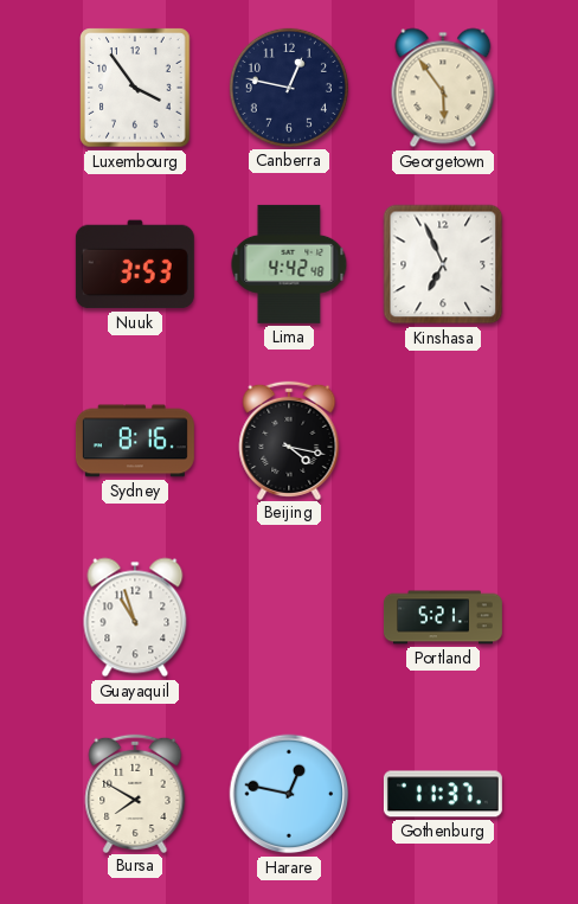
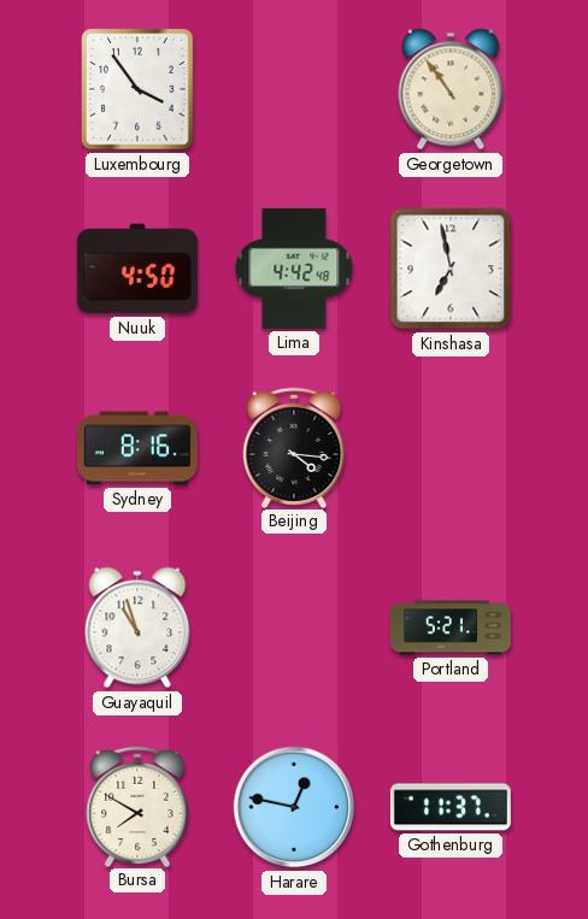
Canberra: 12:47 -> none
Georgetown: 5:54 -> 10:54
Nuuk: 3:53 -> 4:50
Kinshasa: 6:56 -> 6:58
Beijing: 4:17 -> 4:16
